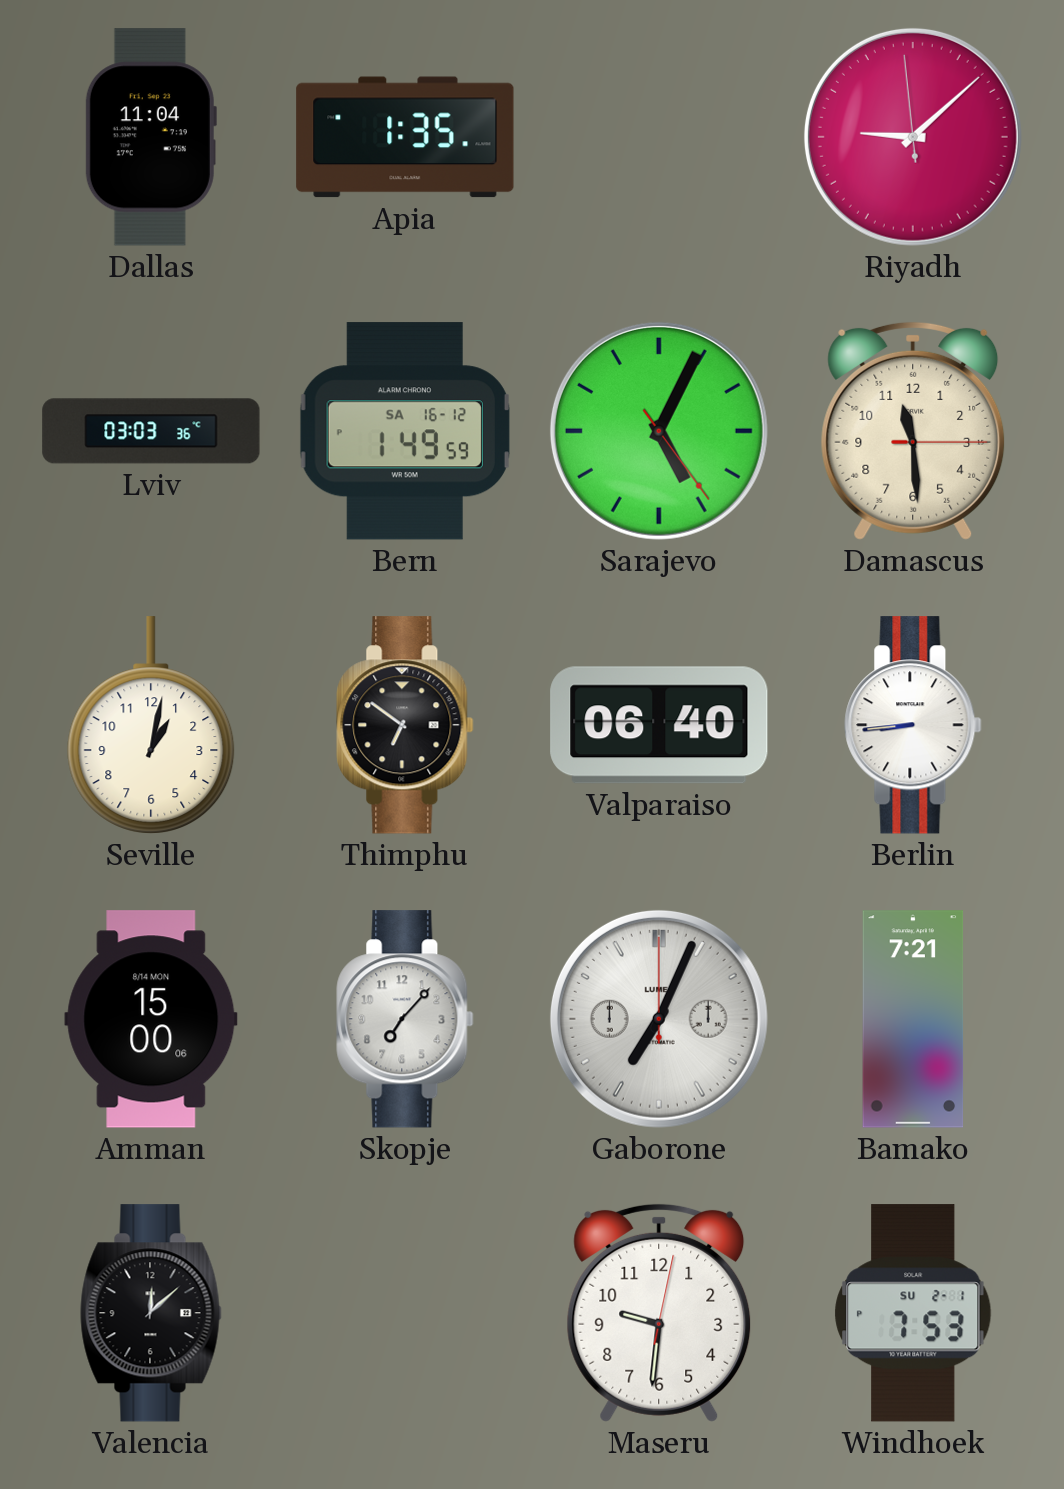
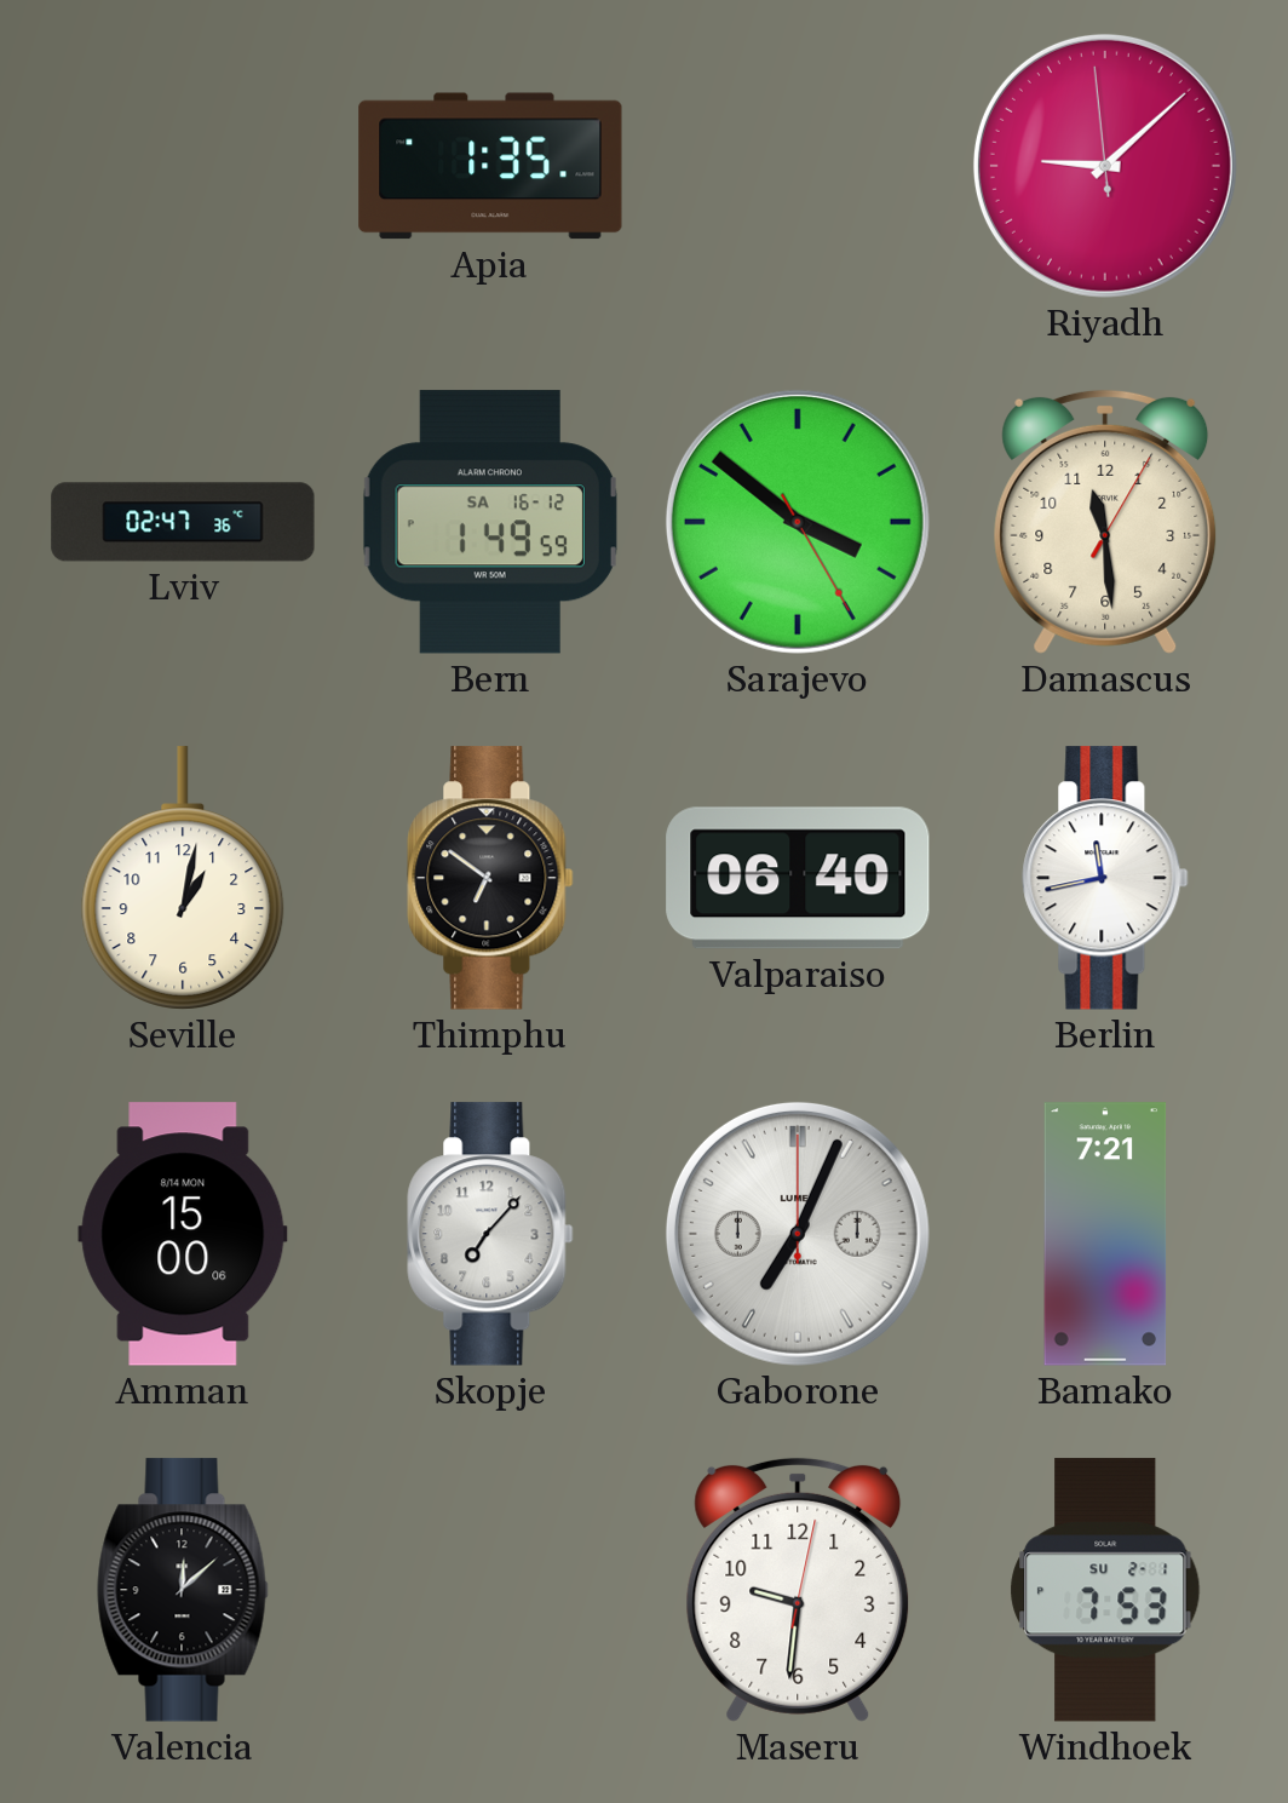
Dallas: 11:04 -> none
Lviv: 03:03 -> 02:47
Sarajevo: 5:04 -> 3:51
Damascus: 11:29:15 -> 11:29:05
Berlin: 8:44 -> 11:43
